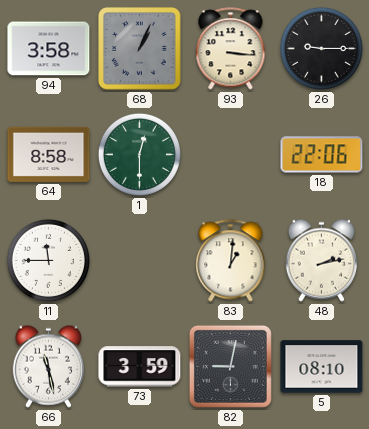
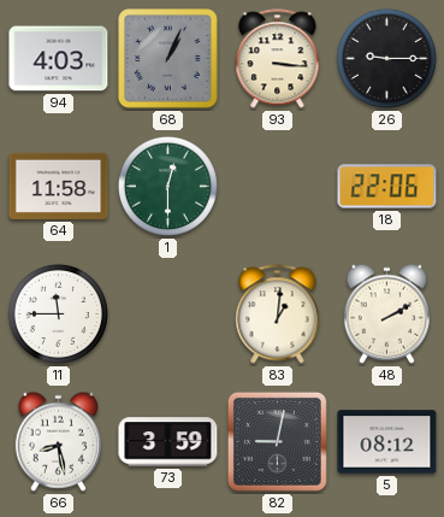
94: 3:58 -> 4:03
64: 8:58 -> 11:58
48: 2:13 -> 2:10
66: 11:28 -> 8:28
5: 08:10 -> 08:12
